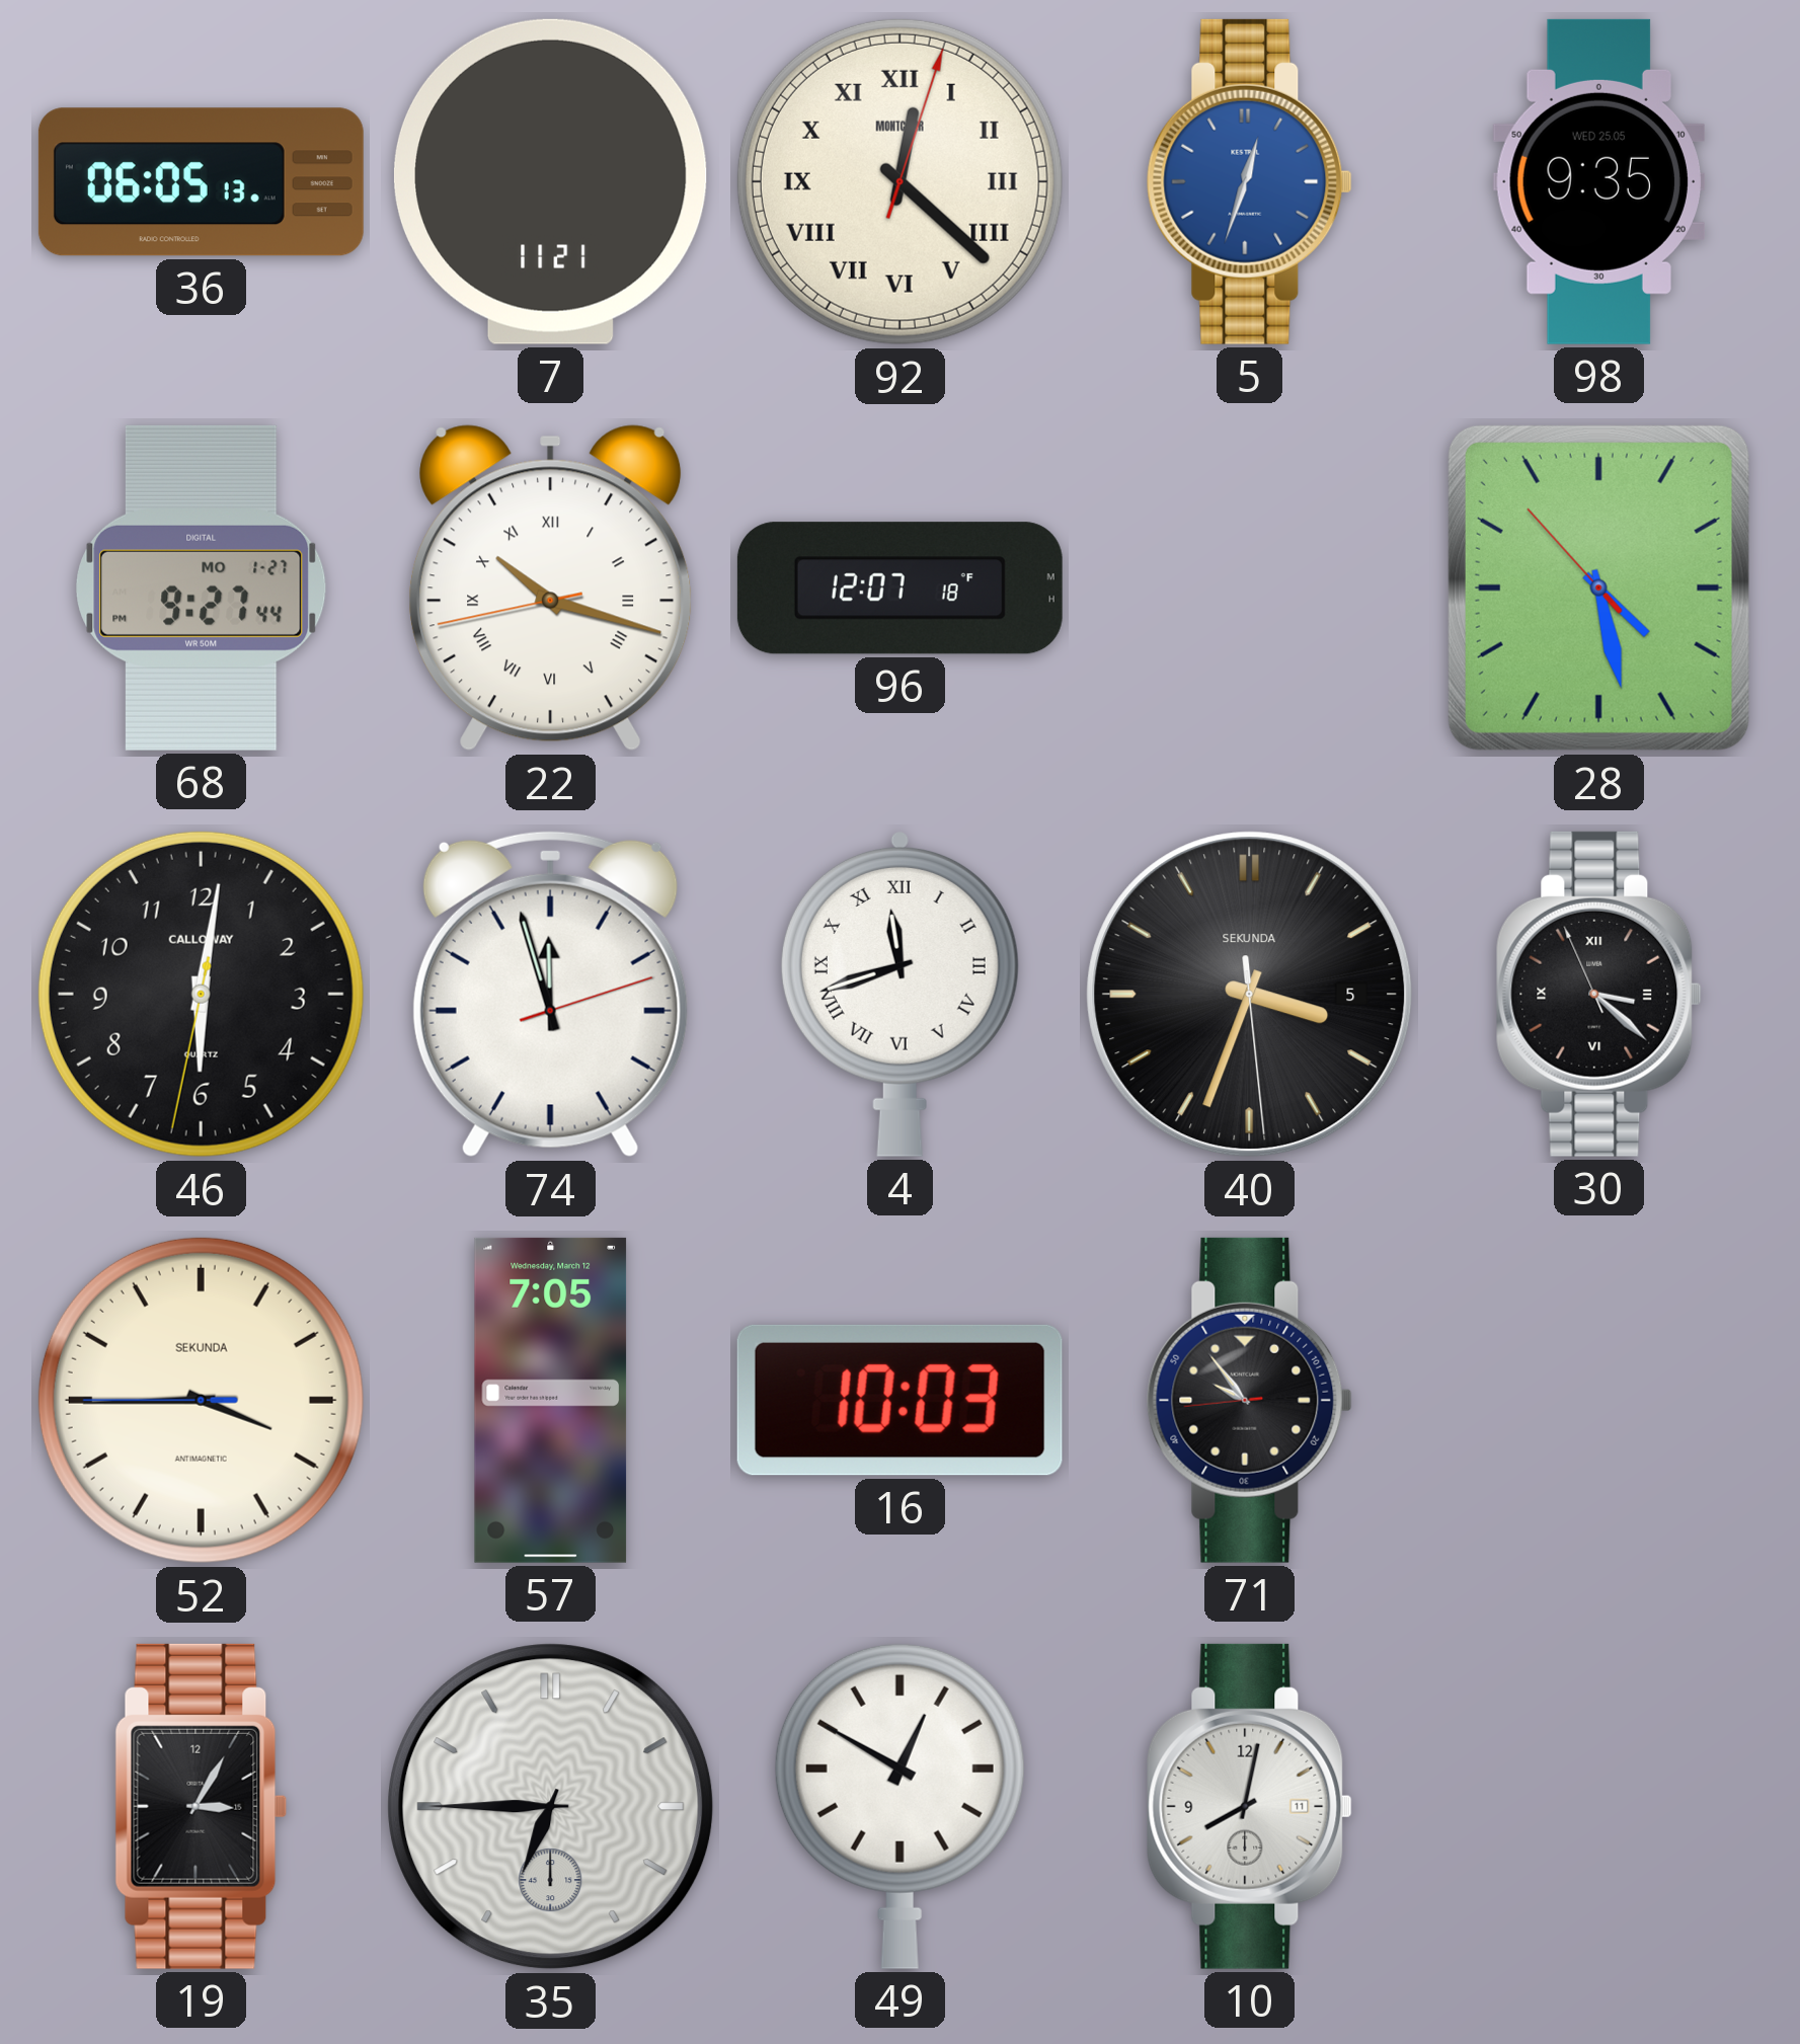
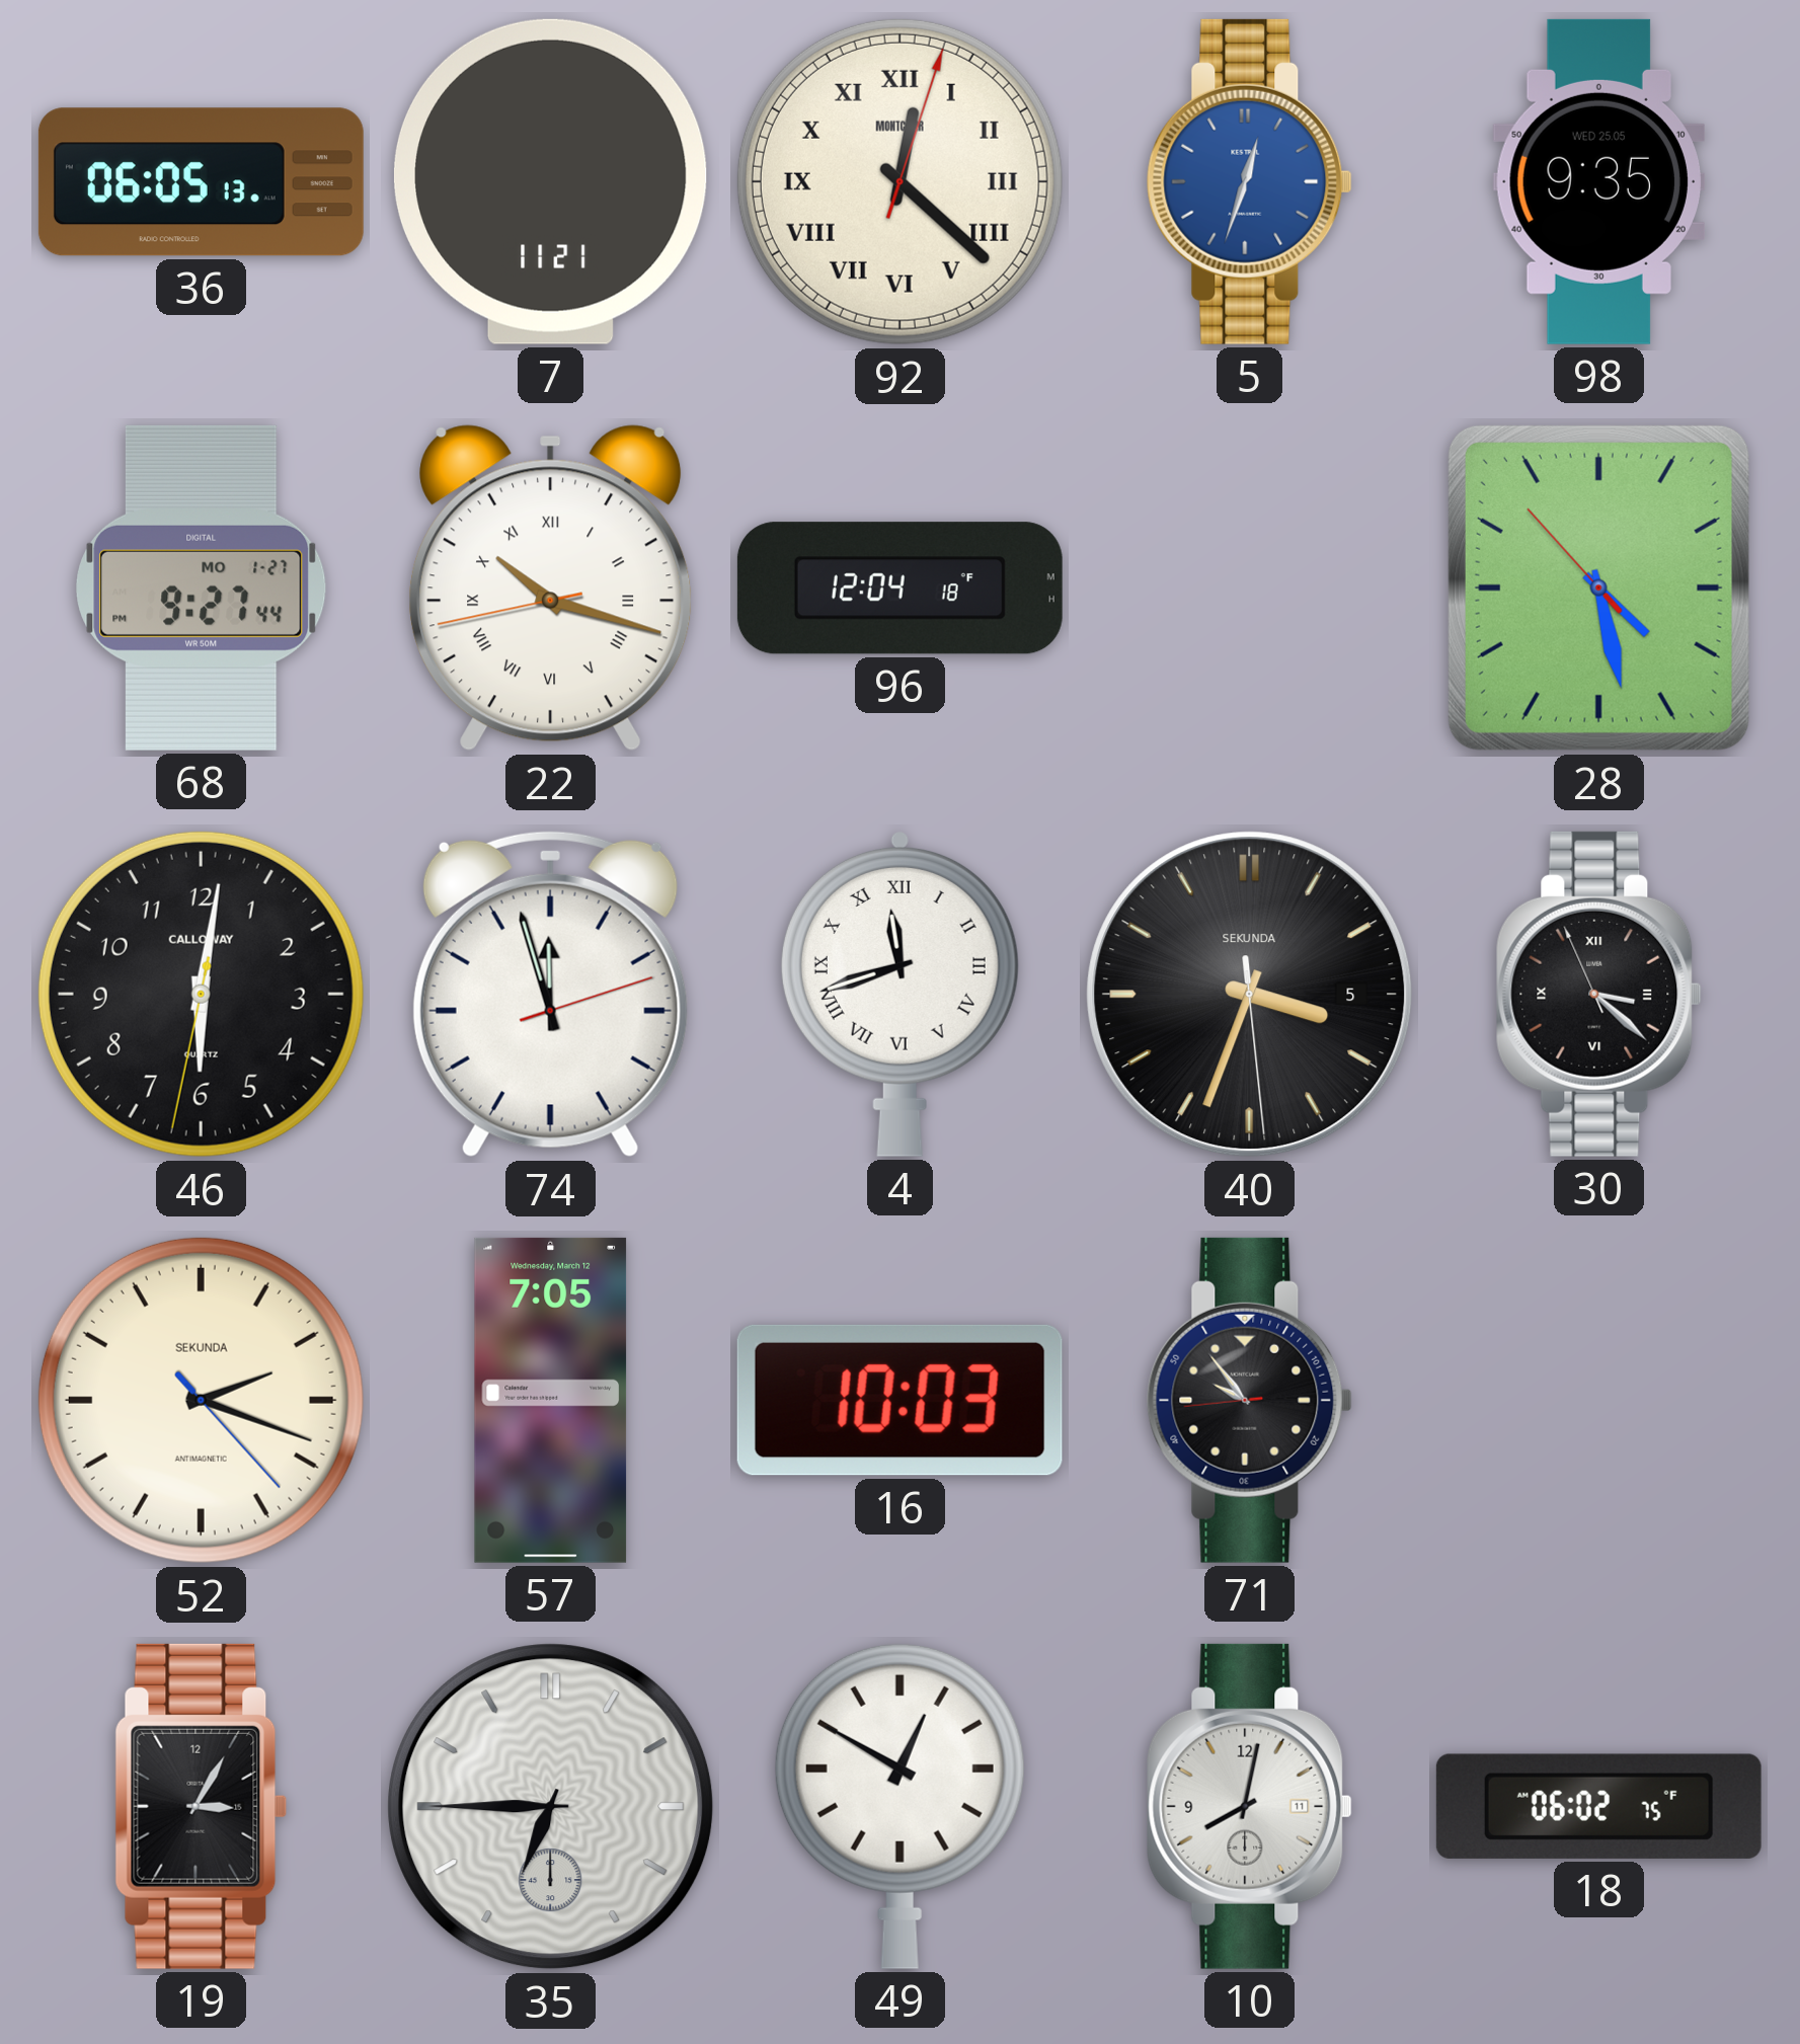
96: 12:07 -> 12:04
52: 3:44 -> 2:18
18: none -> 06:02
